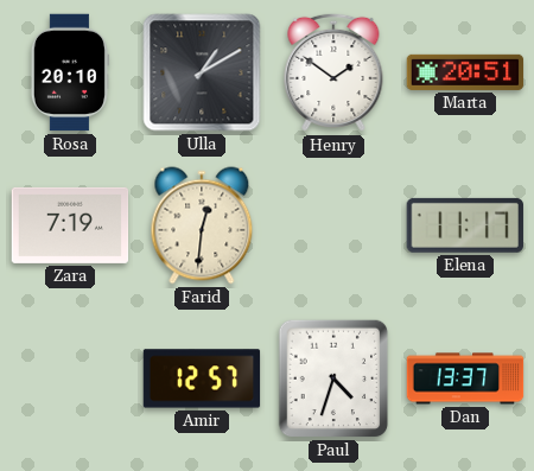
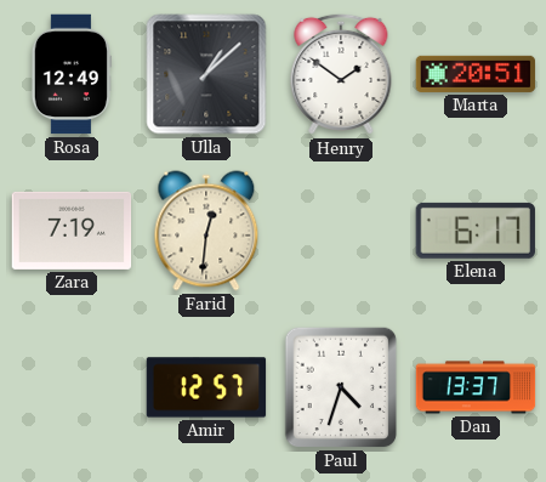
Rosa: 20:10 -> 12:49
Ulla: 1:10 -> 1:08
Elena: 11:17 -> 6:17
